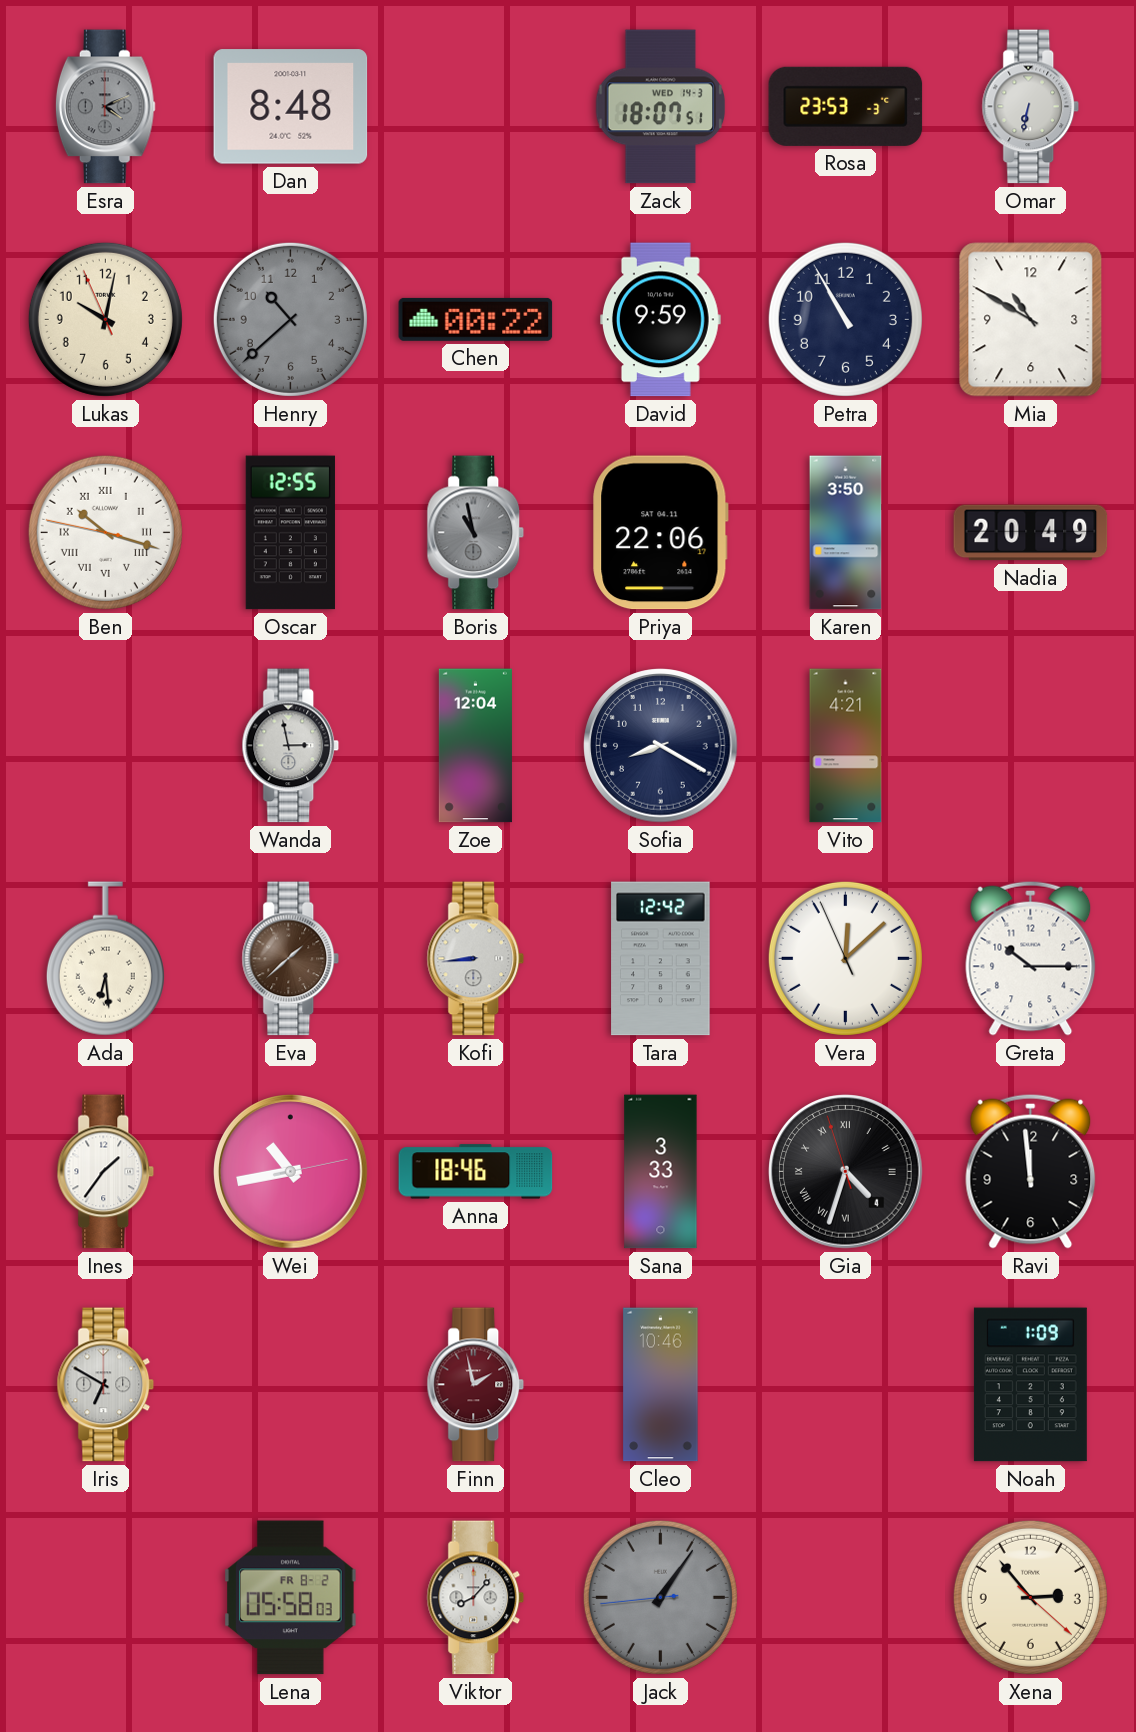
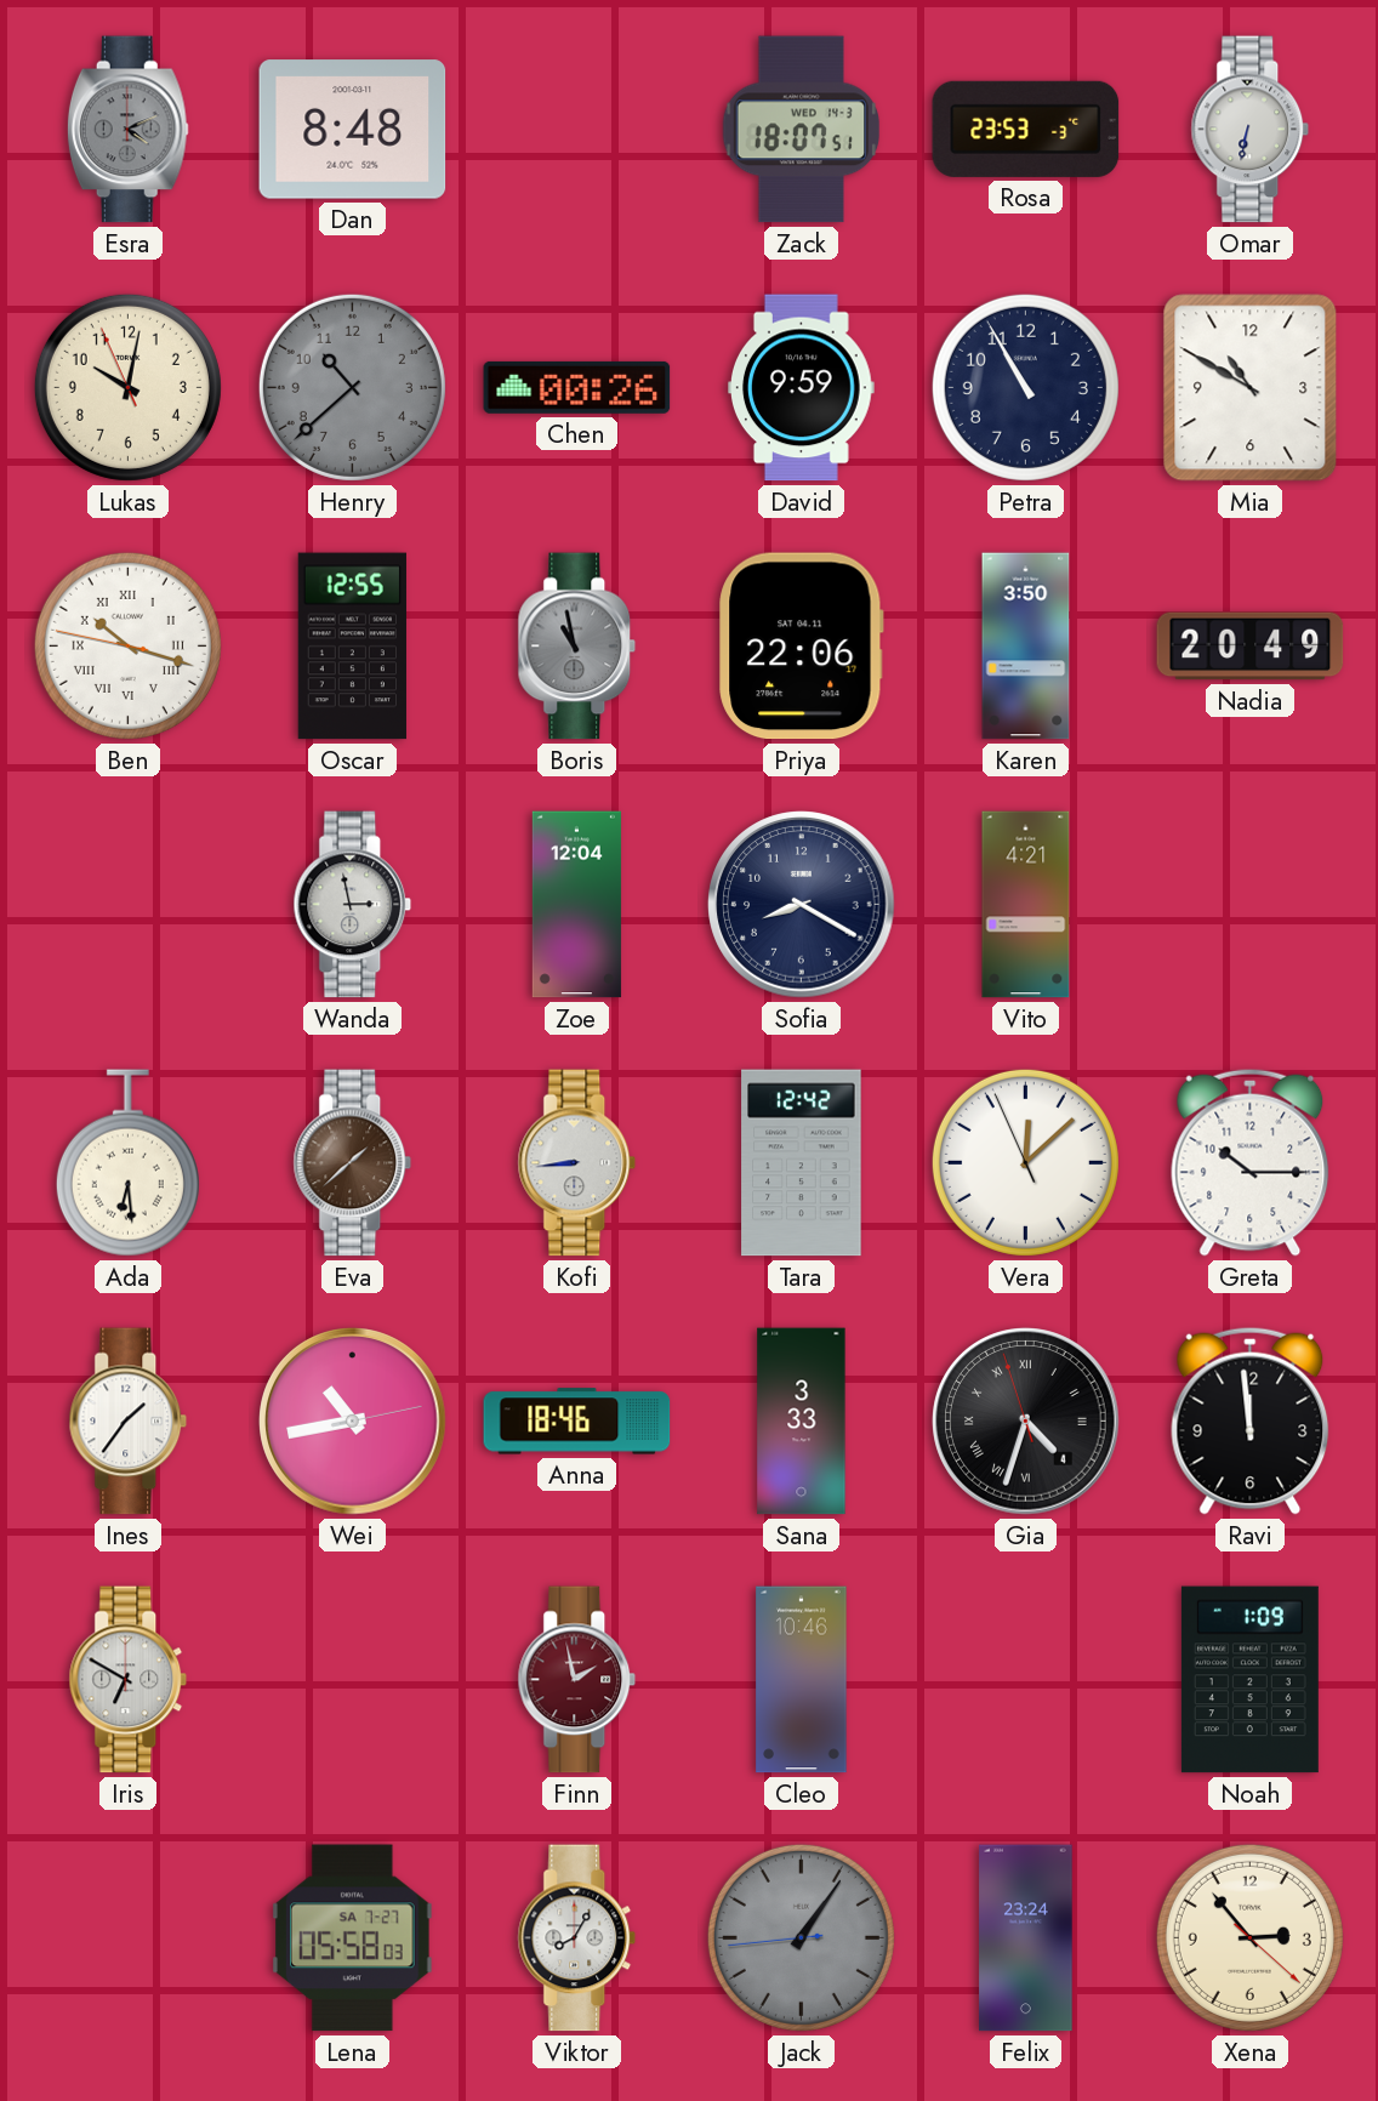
Chen: 00:22 -> 00:26
Lena date: FR 8-2 -> SA 7-27
Viktor: 8:07 -> 8:05
Felix: none -> 23:24
